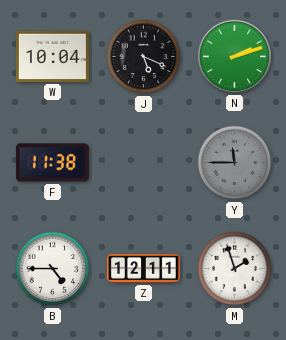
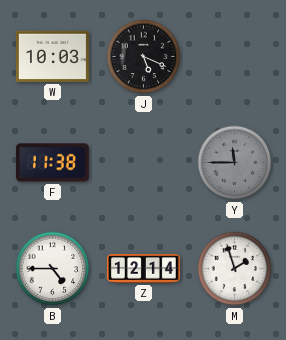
W: 10:04 -> 10:03
N: 2:12 -> none
Z: 12:11 -> 12:14
